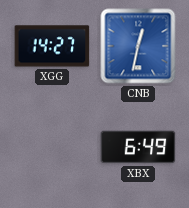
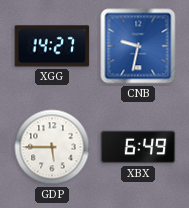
CNB: 12:32 -> 9:32
GDP: none -> 5:45
